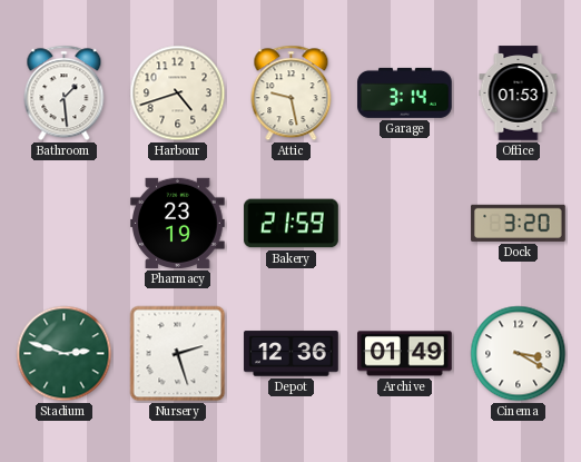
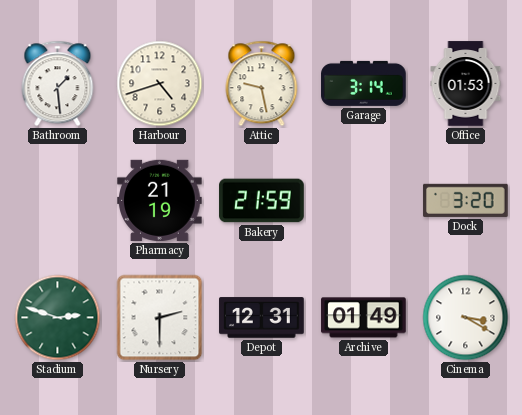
Pharmacy: 23:19 -> 21:19
Nursery: 2:27 -> 2:30
Depot: 12:36 -> 12:31
